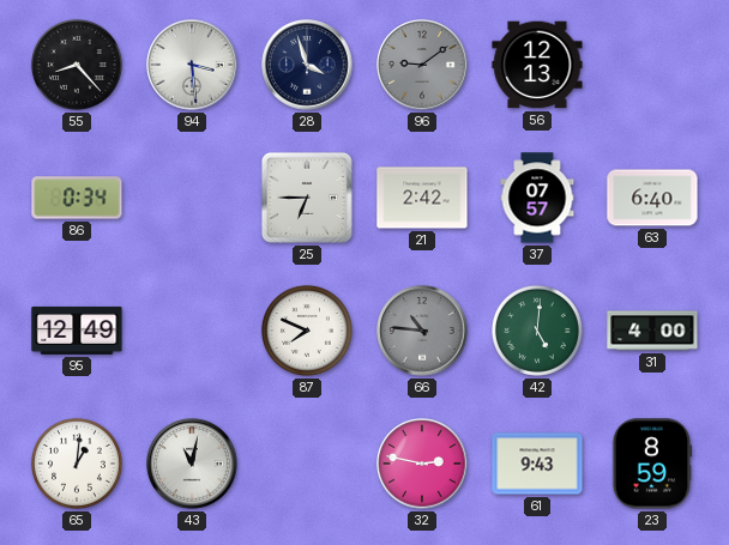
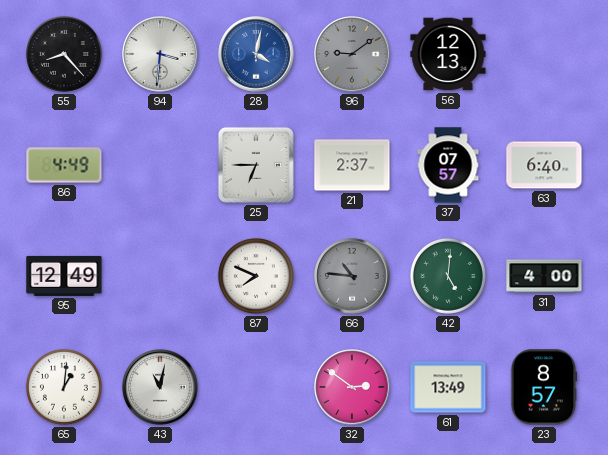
94: 3:29 -> 3:31
28: 3:57 -> 4:02
28 dial: navy -> blue
86: 0:34 -> 4:49
21: 2:42 -> 2:37
32: 2:47 -> 2:51
61: 9:43 -> 13:49
23: 8:59 -> 8:57
